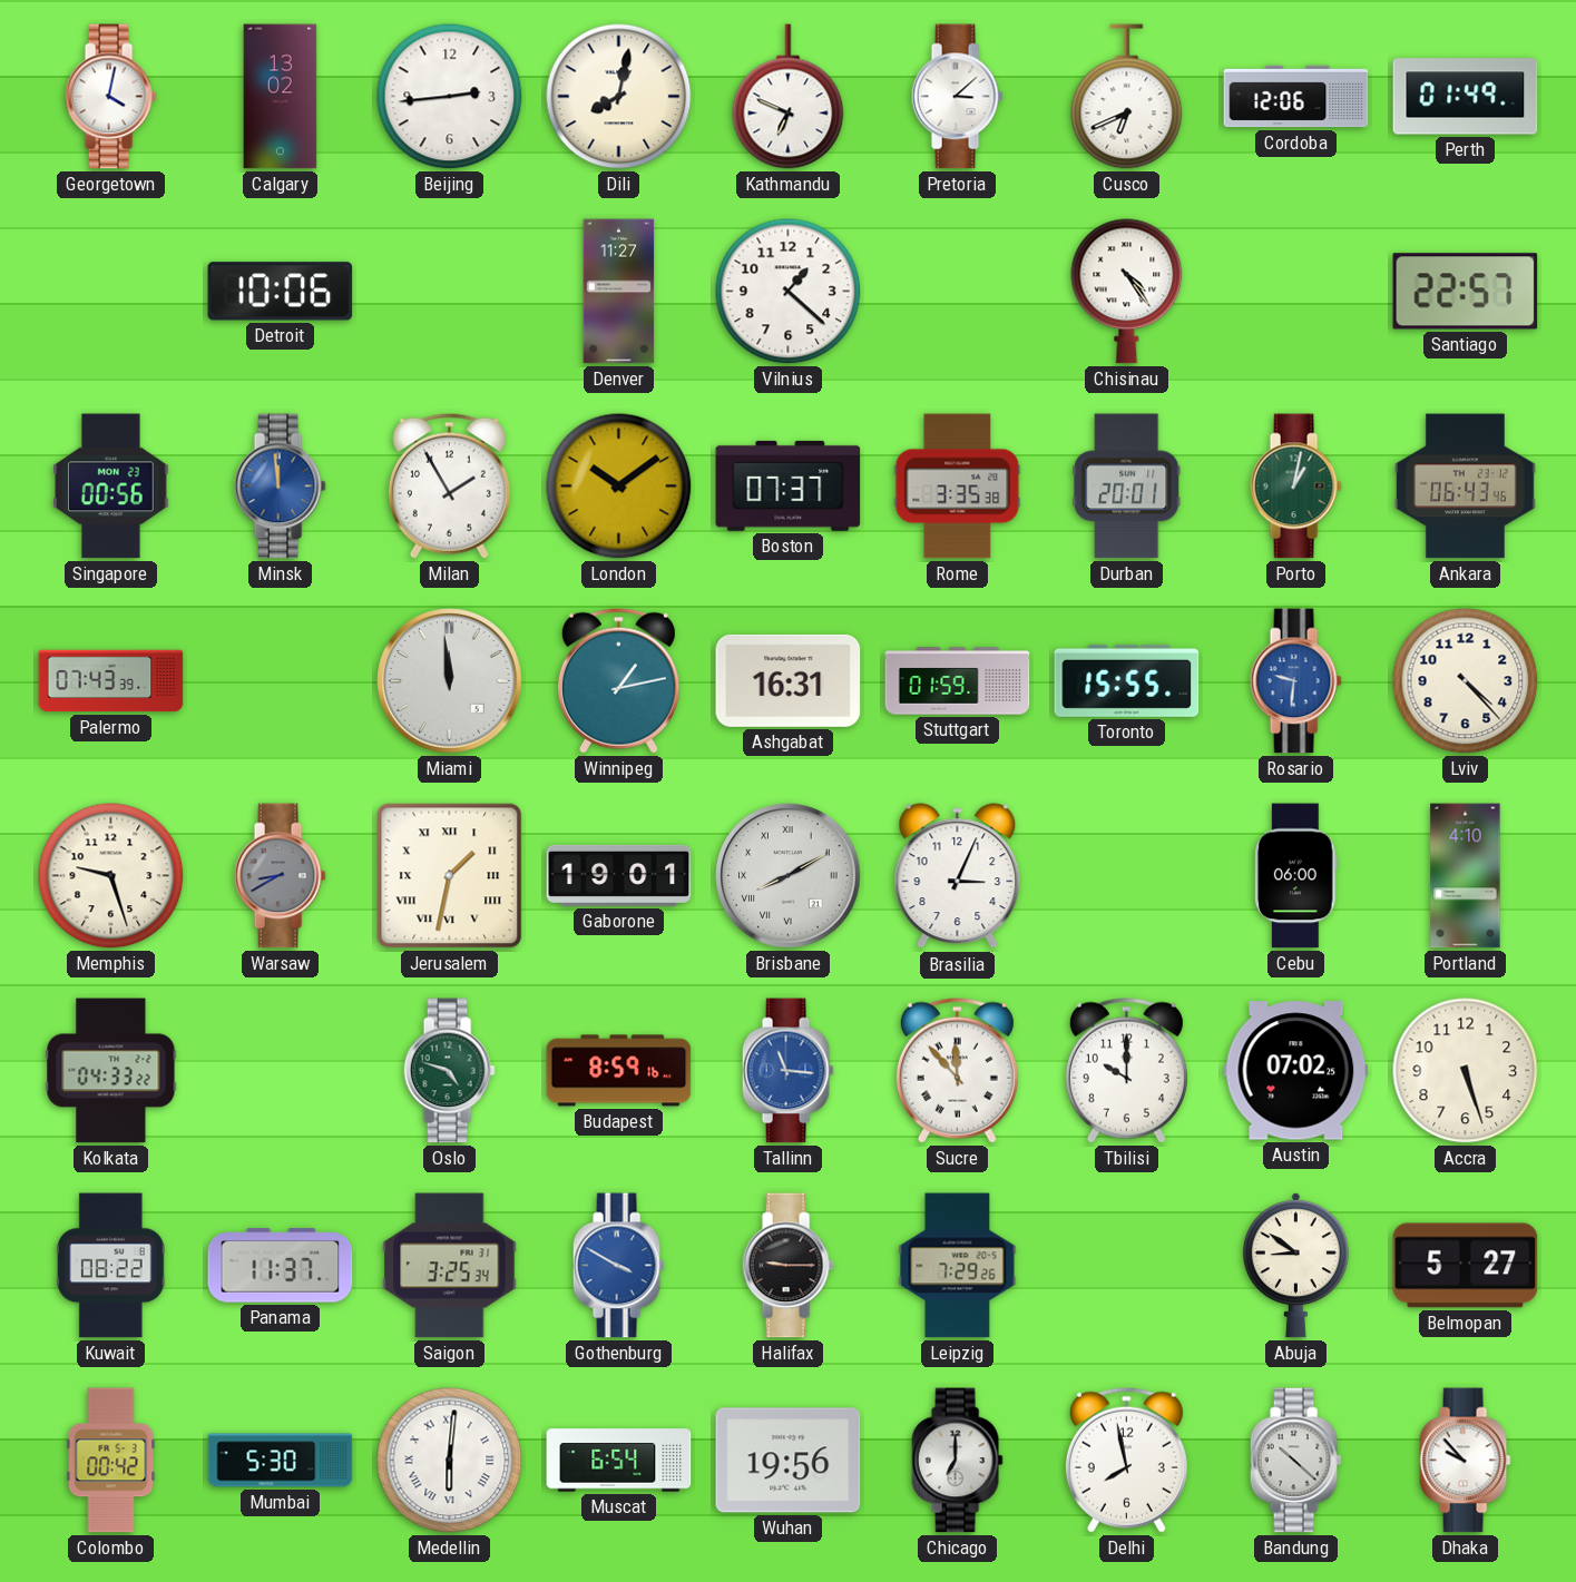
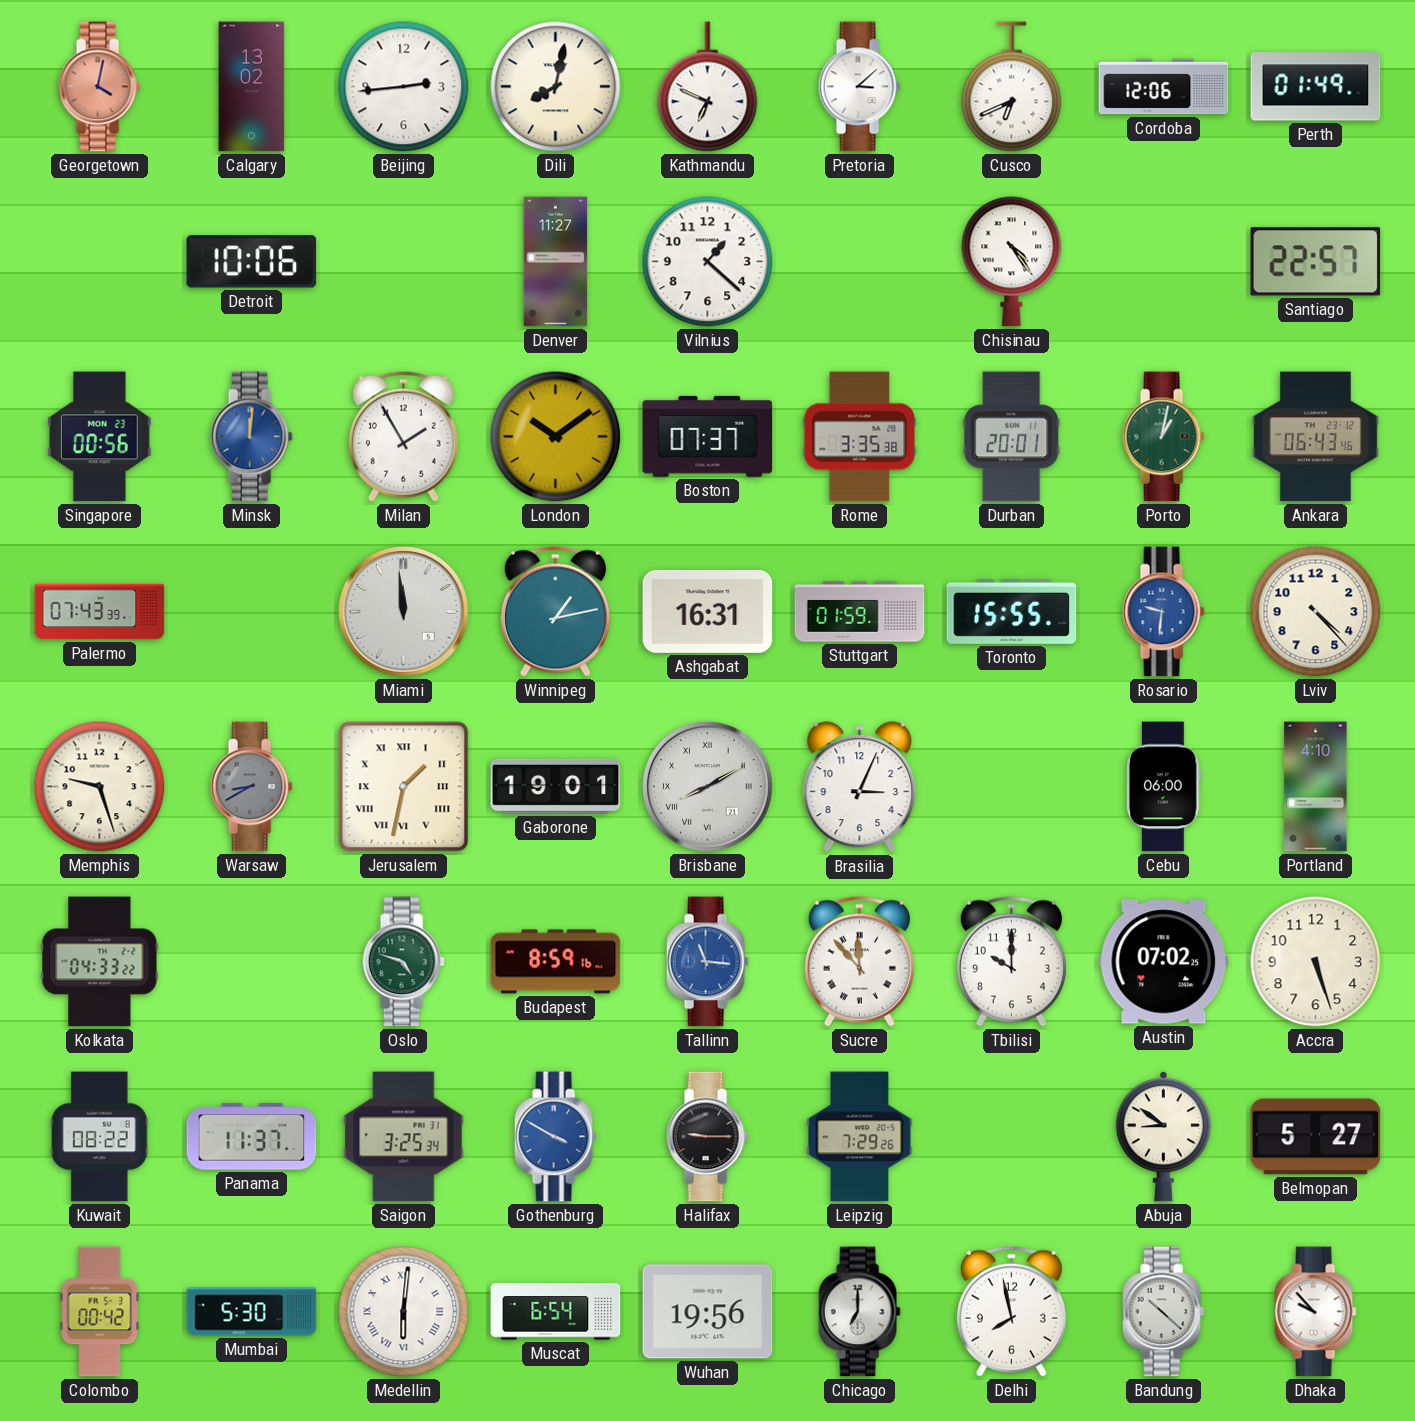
Georgetown dial: white -> salmon
Minsk: 11:59 -> 12:01
